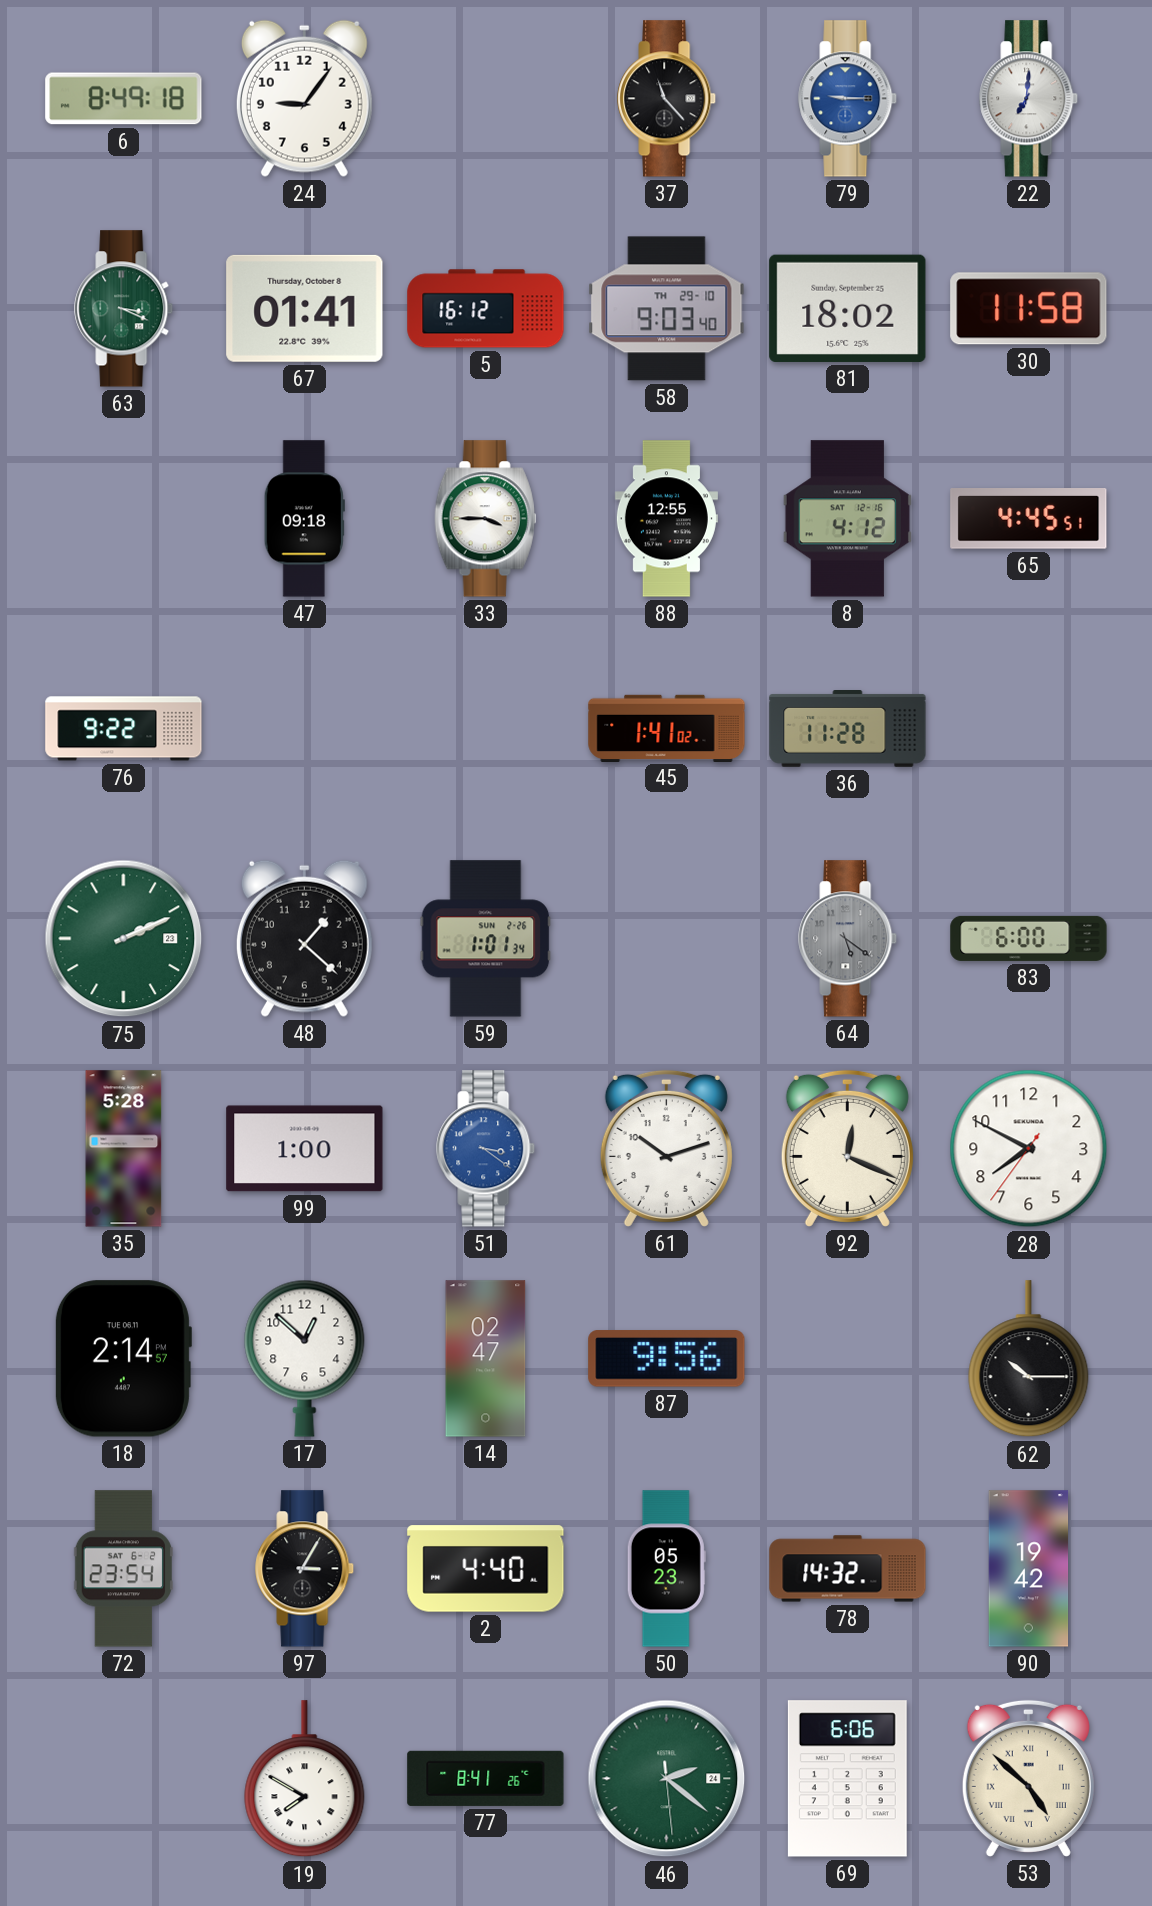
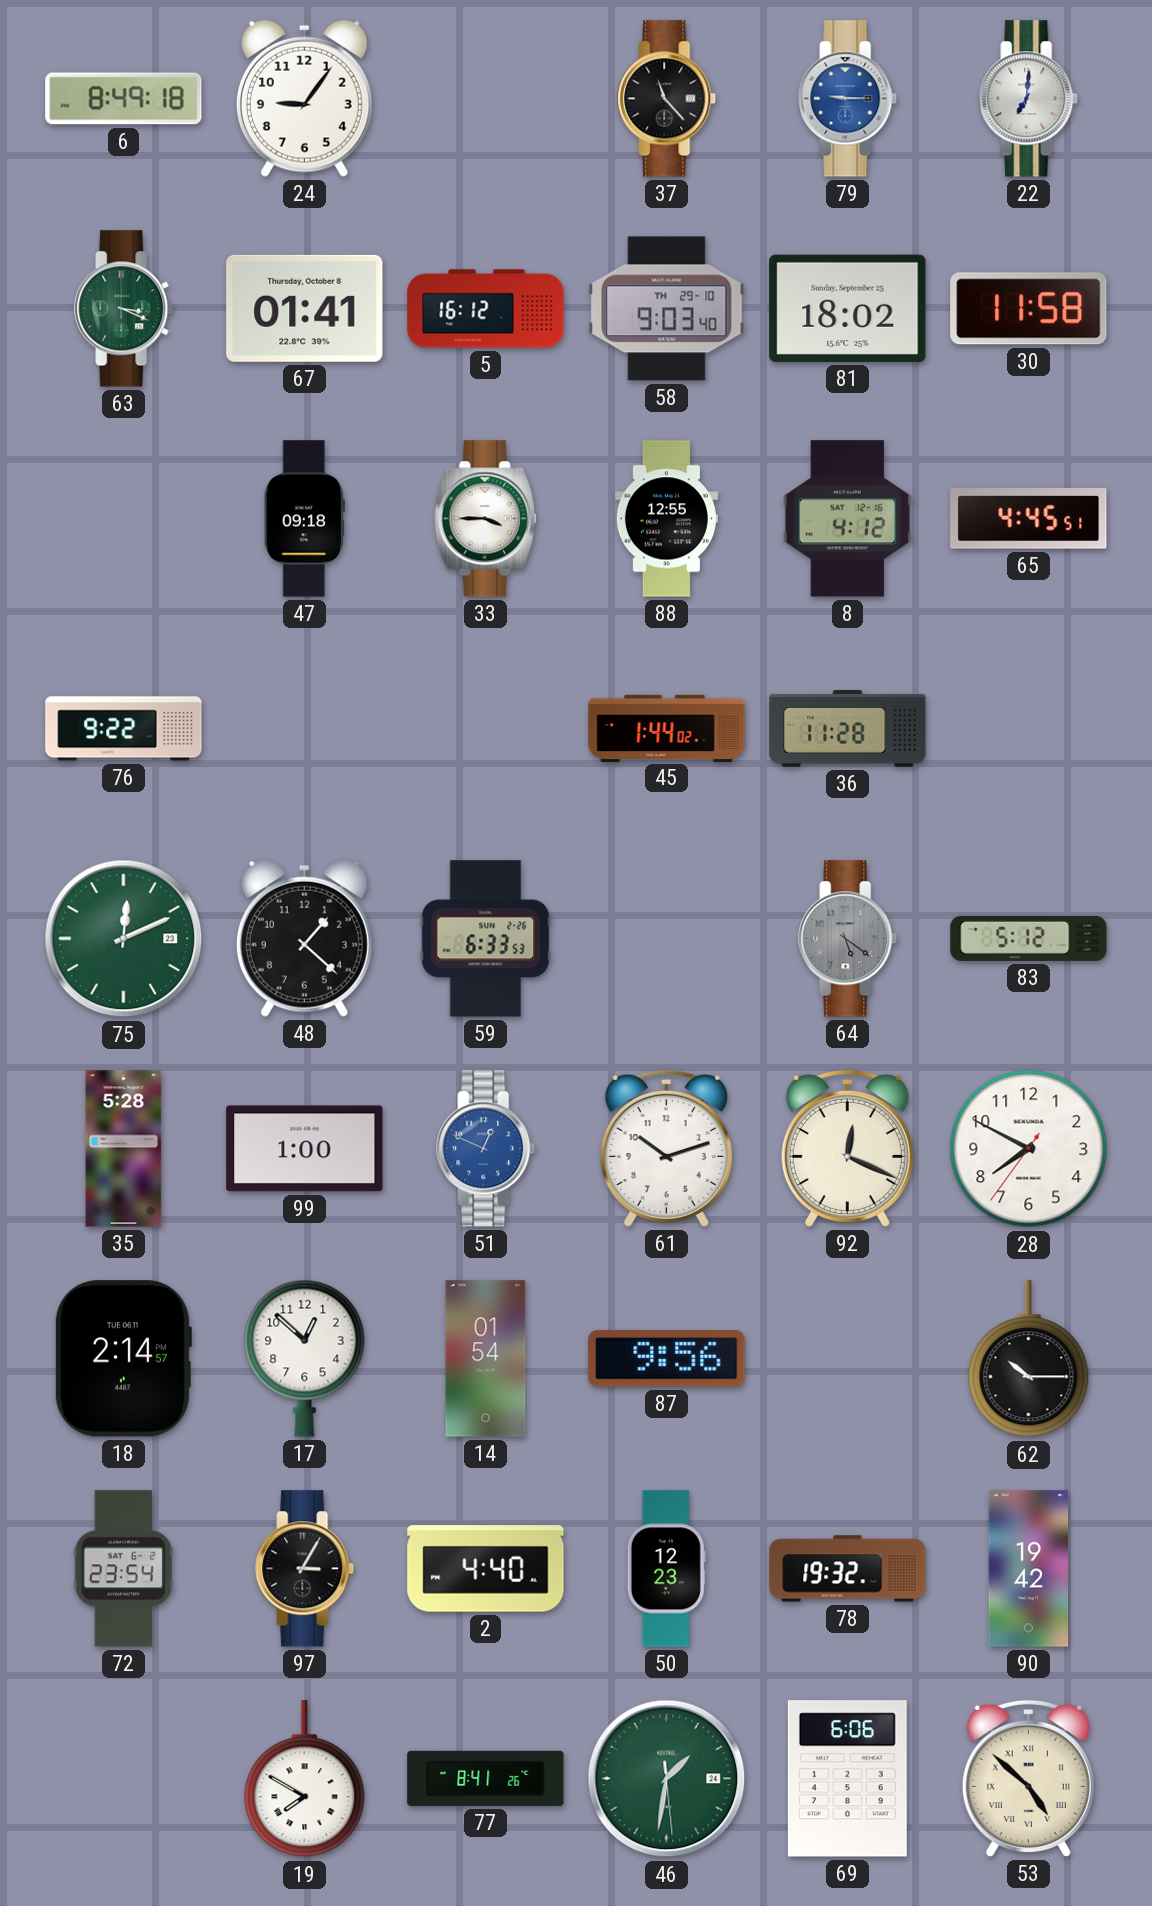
45: 1:41 -> 1:44
75: 2:11 -> 12:11
59: 1:01 -> 6:33
83: 6:00 -> 5:12
51: 3:21 -> 12:49
14: 02:47 -> 01:54
50: 05:23 -> 12:23
78: 14:32 -> 19:32
46: 2:21 -> 1:31
